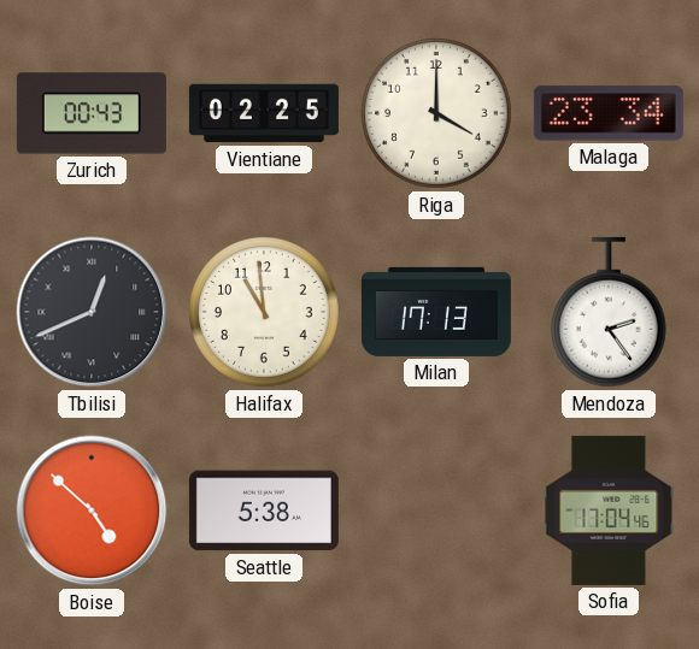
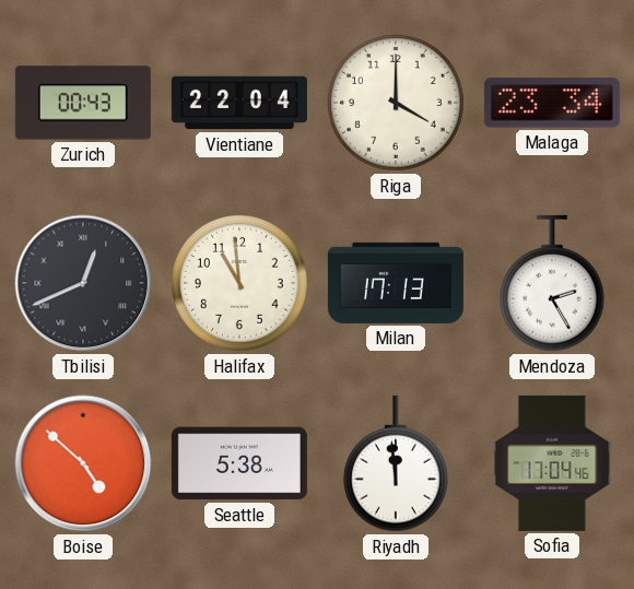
Vientiane: 02:25 -> 22:04
Mendoza: 2:24 -> 2:25
Riyadh: none -> 11:59
